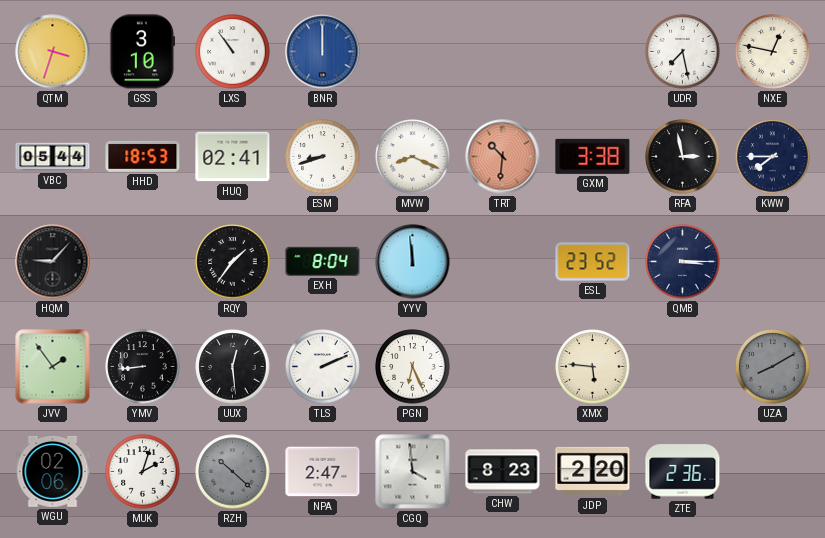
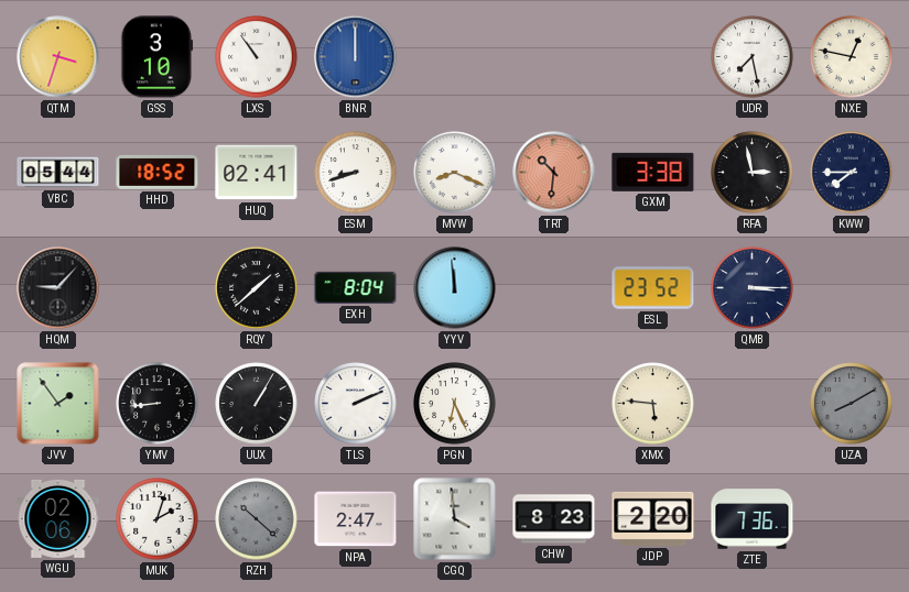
HHD: 18:53 -> 18:52
RQY: 1:36 -> 1:38
UUX: 12:29 -> 1:05
ZTE: 2:36 -> 7:36
